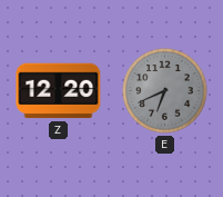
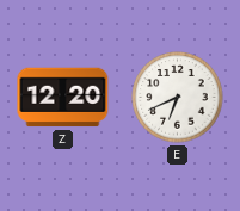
E dial: grey -> white
